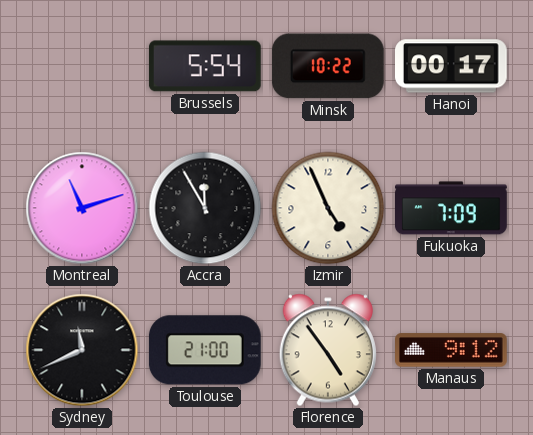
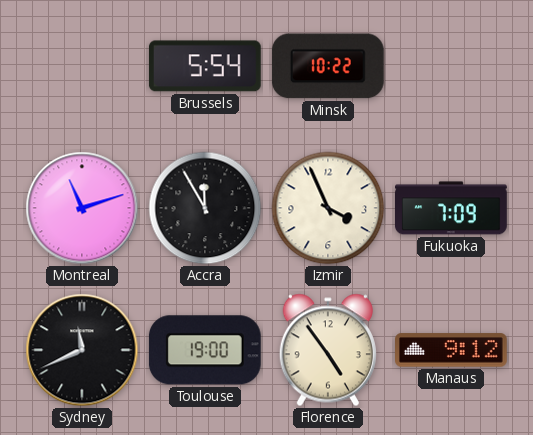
Hanoi: 00:17 -> none
Izmir: 4:56 -> 3:56
Toulouse: 21:00 -> 19:00
